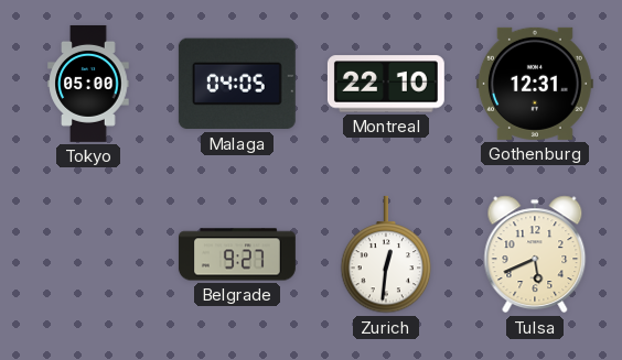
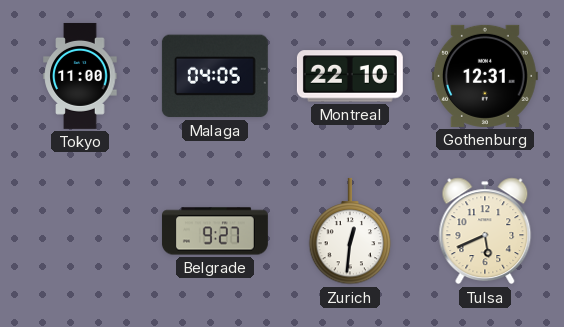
Tokyo: 05:00 -> 11:00
